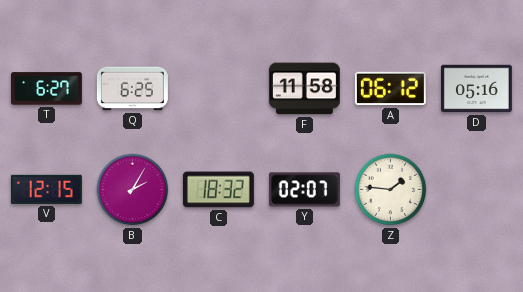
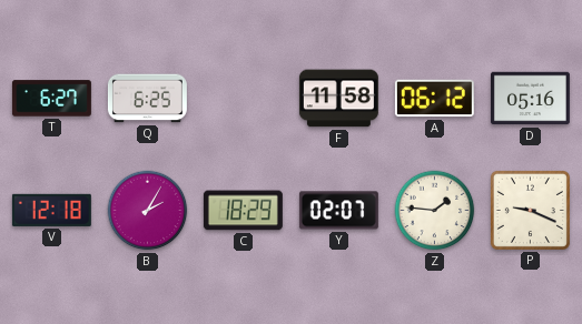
V: 12:15 -> 12:18
C: 18:32 -> 18:29
P: none -> 9:19
